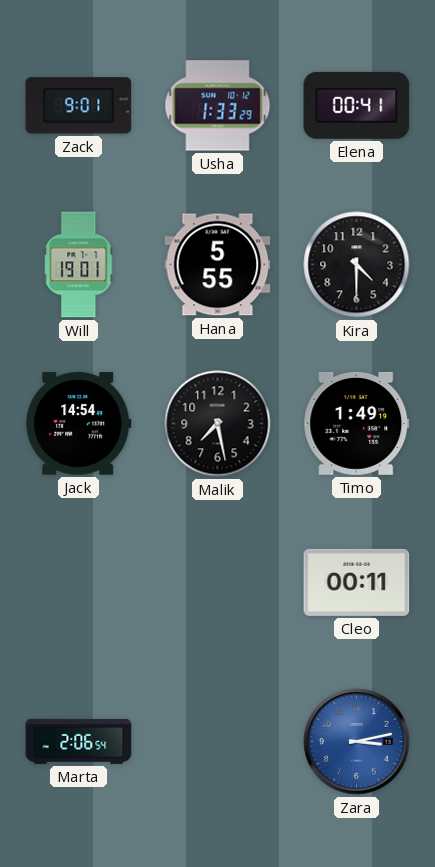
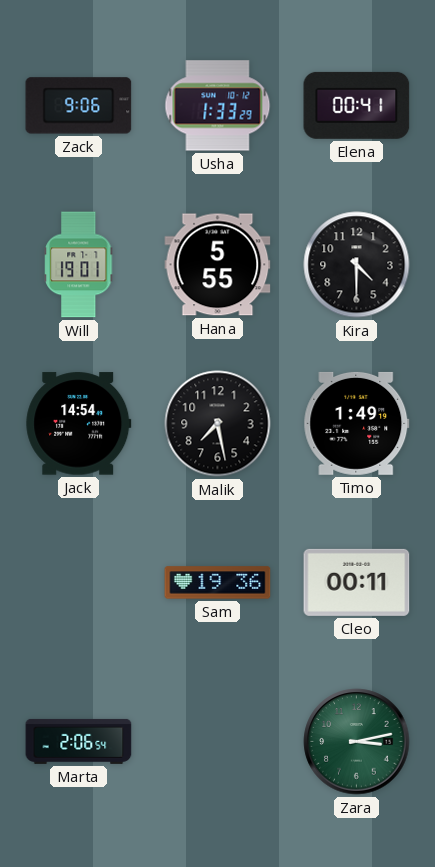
Zack: 9:01 -> 9:06
Sam: none -> 19:36
Zara dial: blue -> green
